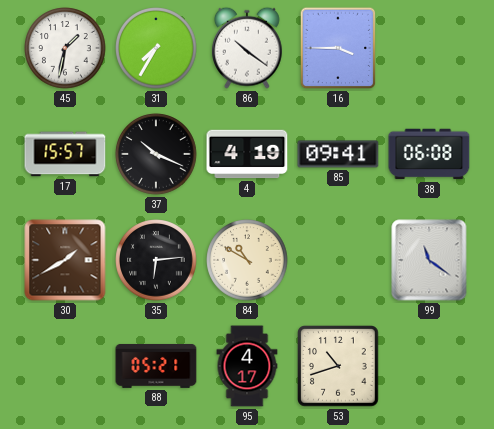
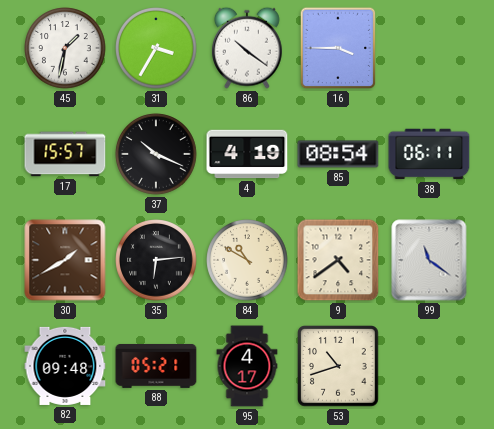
31: 7:35 -> 3:35
85: 09:41 -> 08:54
38: 06:08 -> 06:11
9: none -> 4:39
82: none -> 09:48
